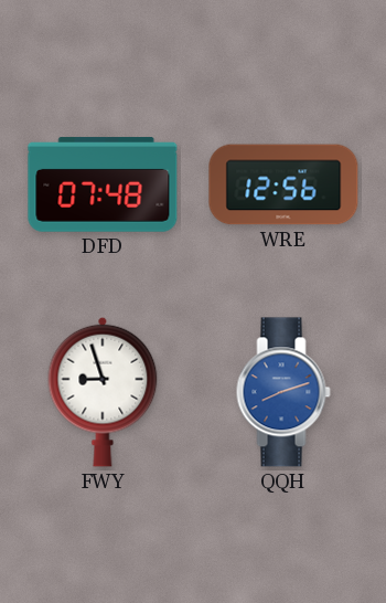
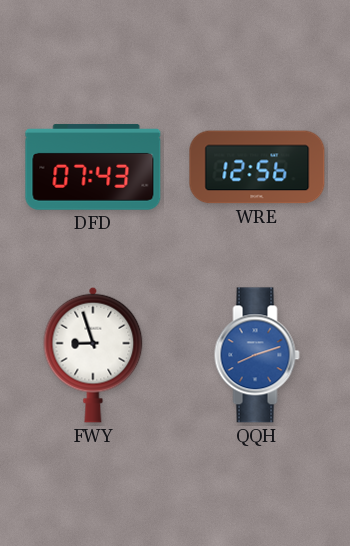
DFD: 07:48 -> 07:43
